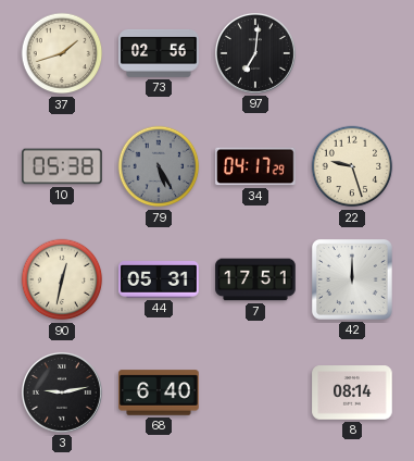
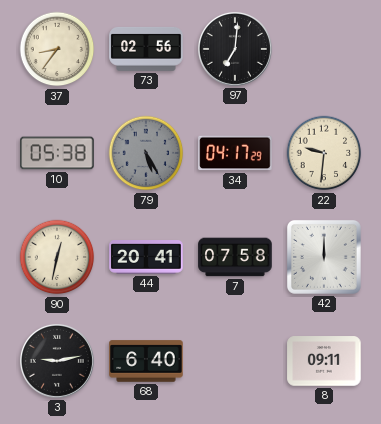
37: 1:42 -> 8:36
22: 9:27 -> 9:31
44: 05:31 -> 20:41
7: 17:51 -> 07:58
8: 08:14 -> 09:11
